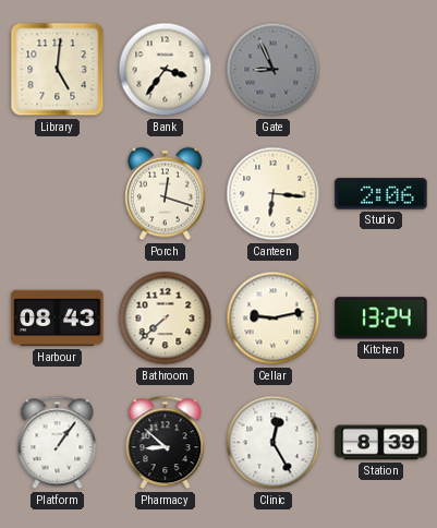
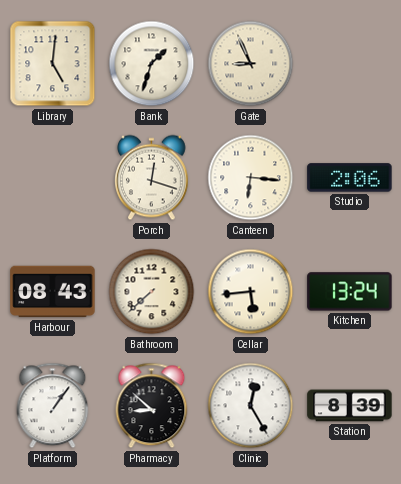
Bank: 3:36 -> 1:33
Gate dial: grey -> cream
Cellar: 9:13 -> 5:44
